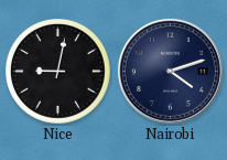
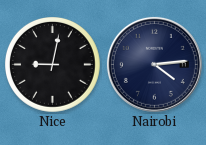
Nairobi: 4:12 -> 4:14
